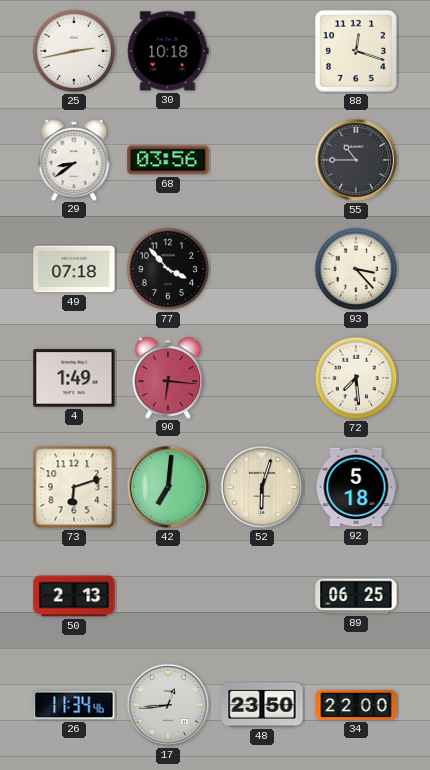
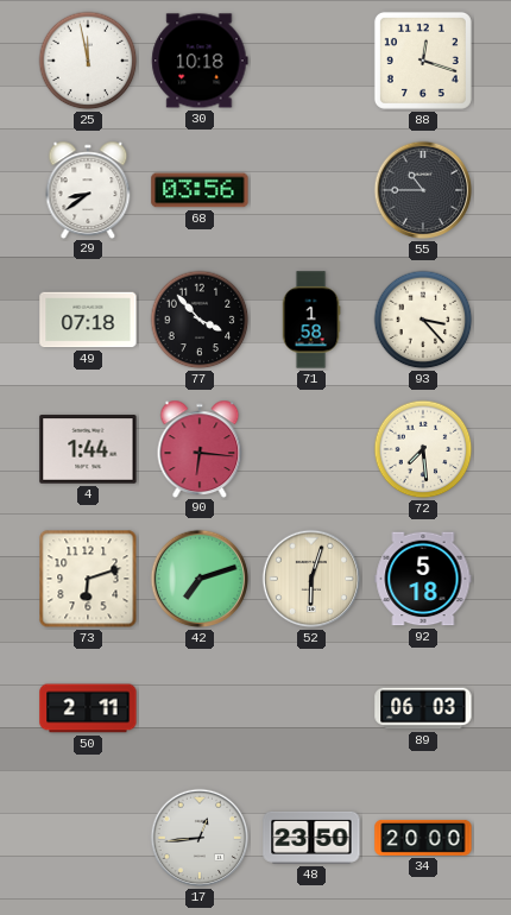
25: 2:43 -> 11:58
71: none -> 1:58
4: 1:49 -> 1:44
42: 7:01 -> 7:12
50: 2:13 -> 2:11
89: 06:25 -> 06:03
26: 11:34 -> none
34: 22:00 -> 20:00
